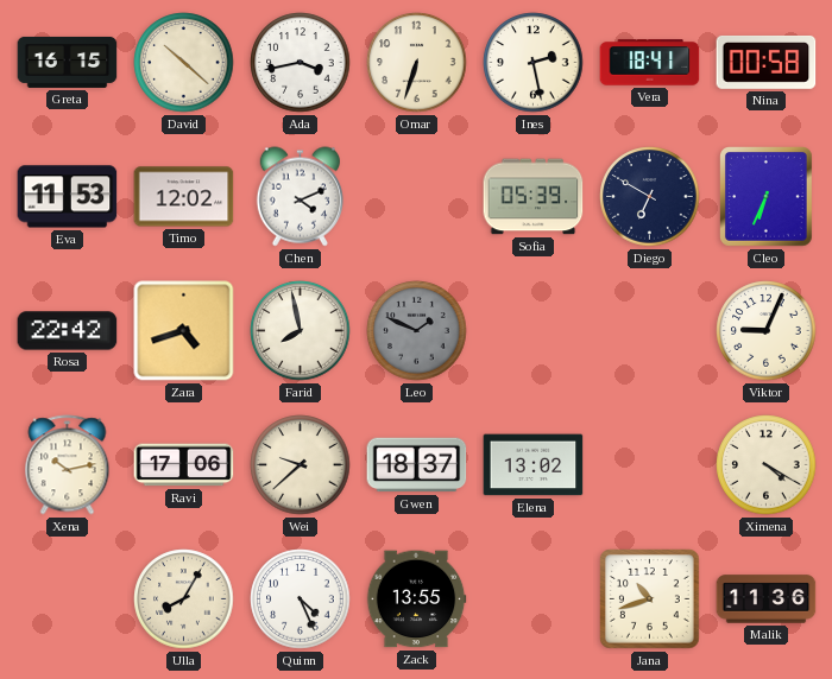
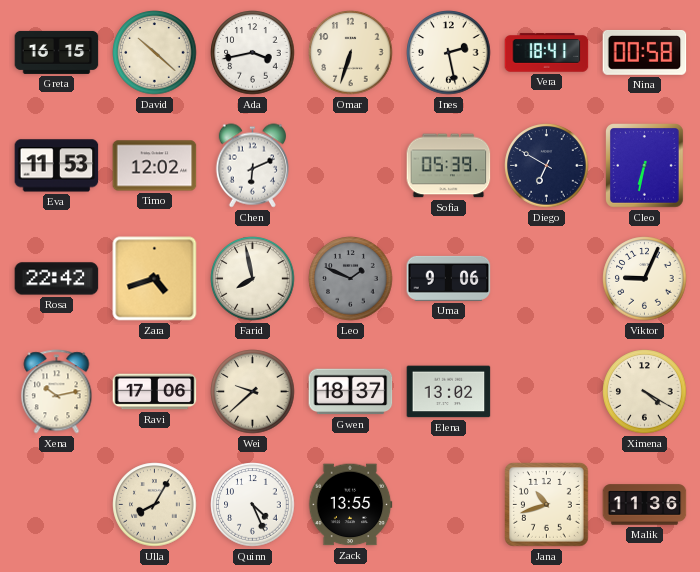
Chen: 4:11 -> 6:11
Cleo: 6:34 -> 6:32
Uma: none -> 9:06
